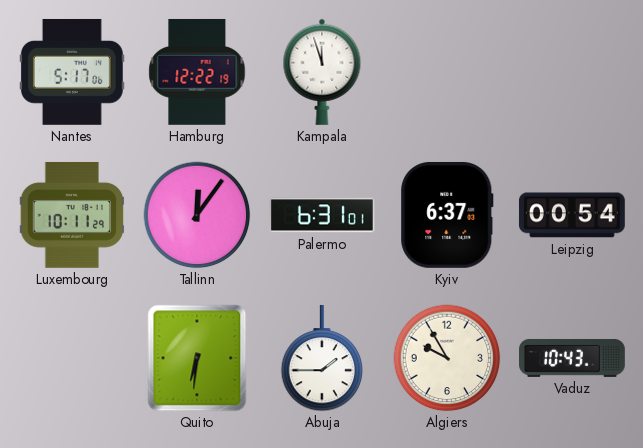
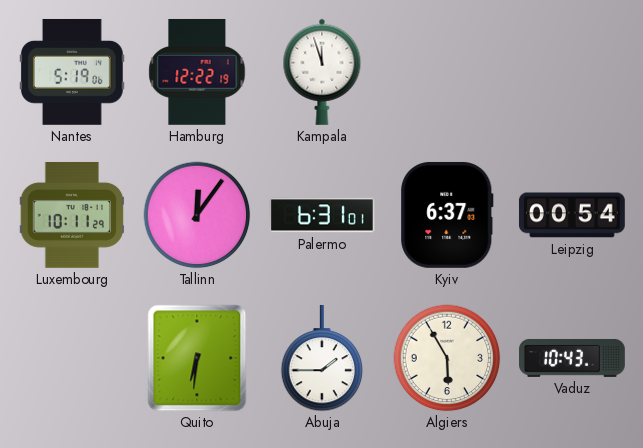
Nantes: 5:17 -> 5:19
Algiers: 9:55 -> 5:55
